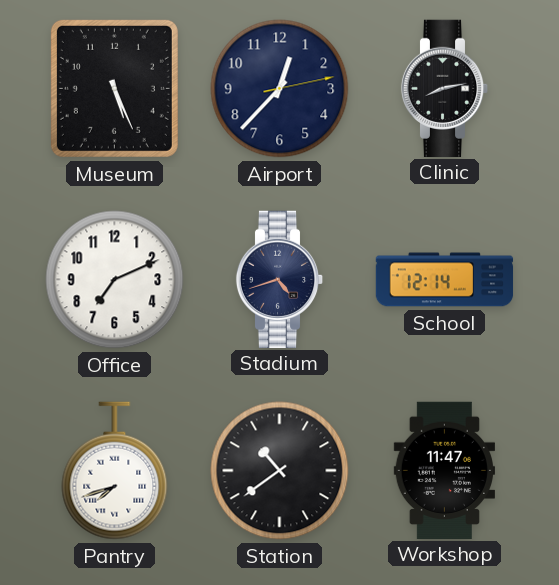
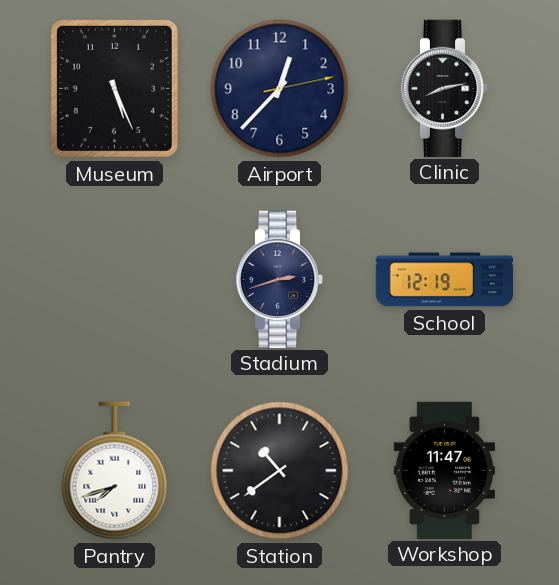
Office: 7:11 -> none
Stadium: 4:42 -> 2:42
School: 12:14 -> 12:19
